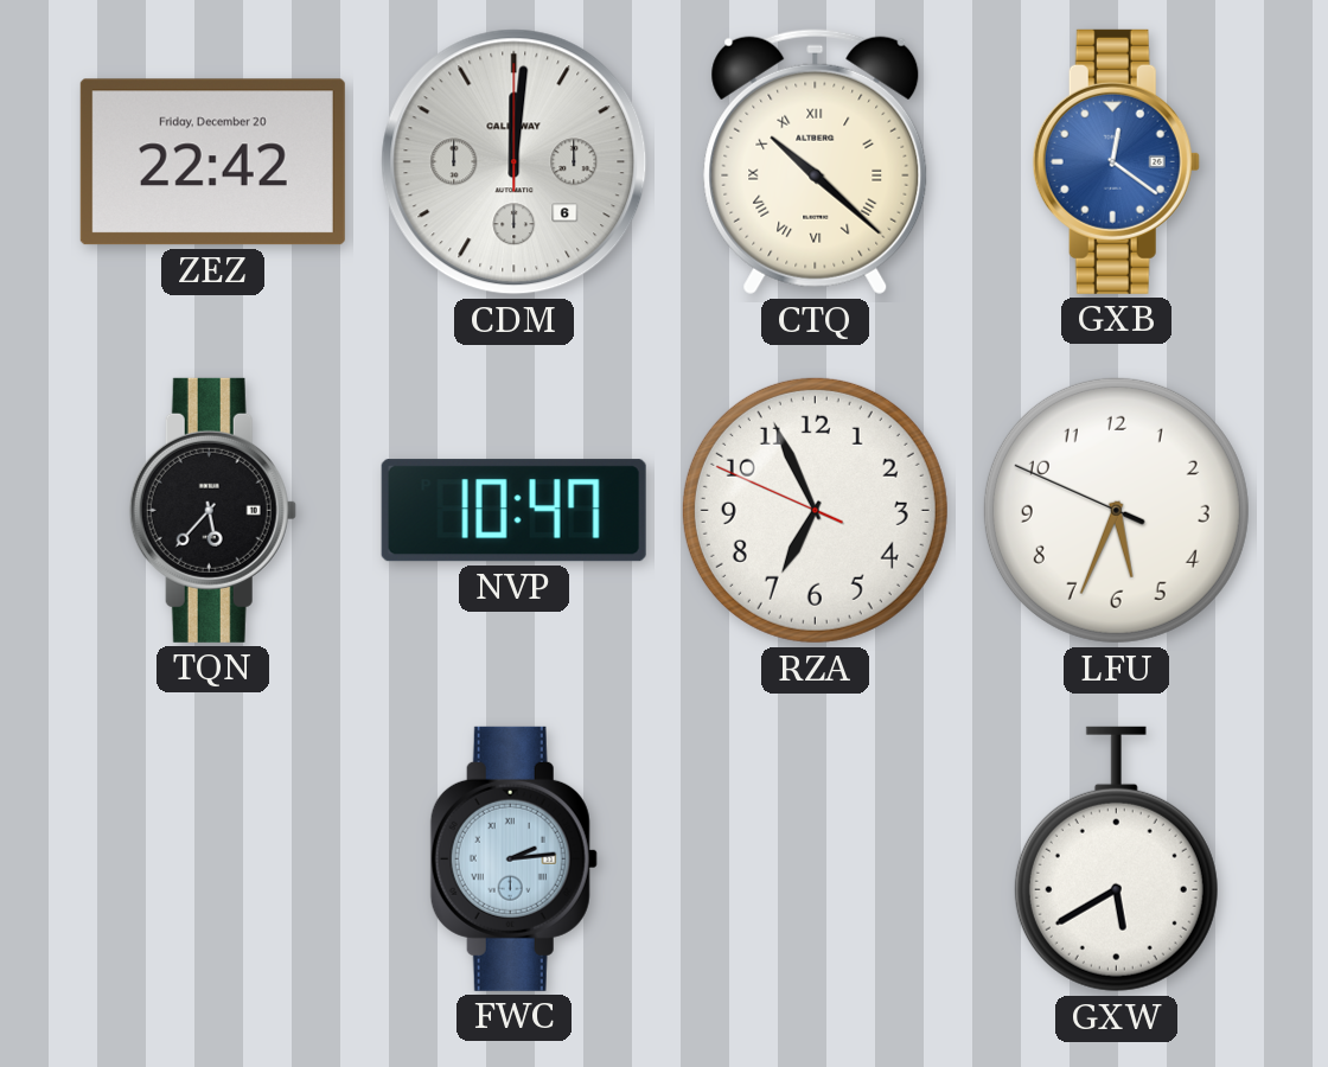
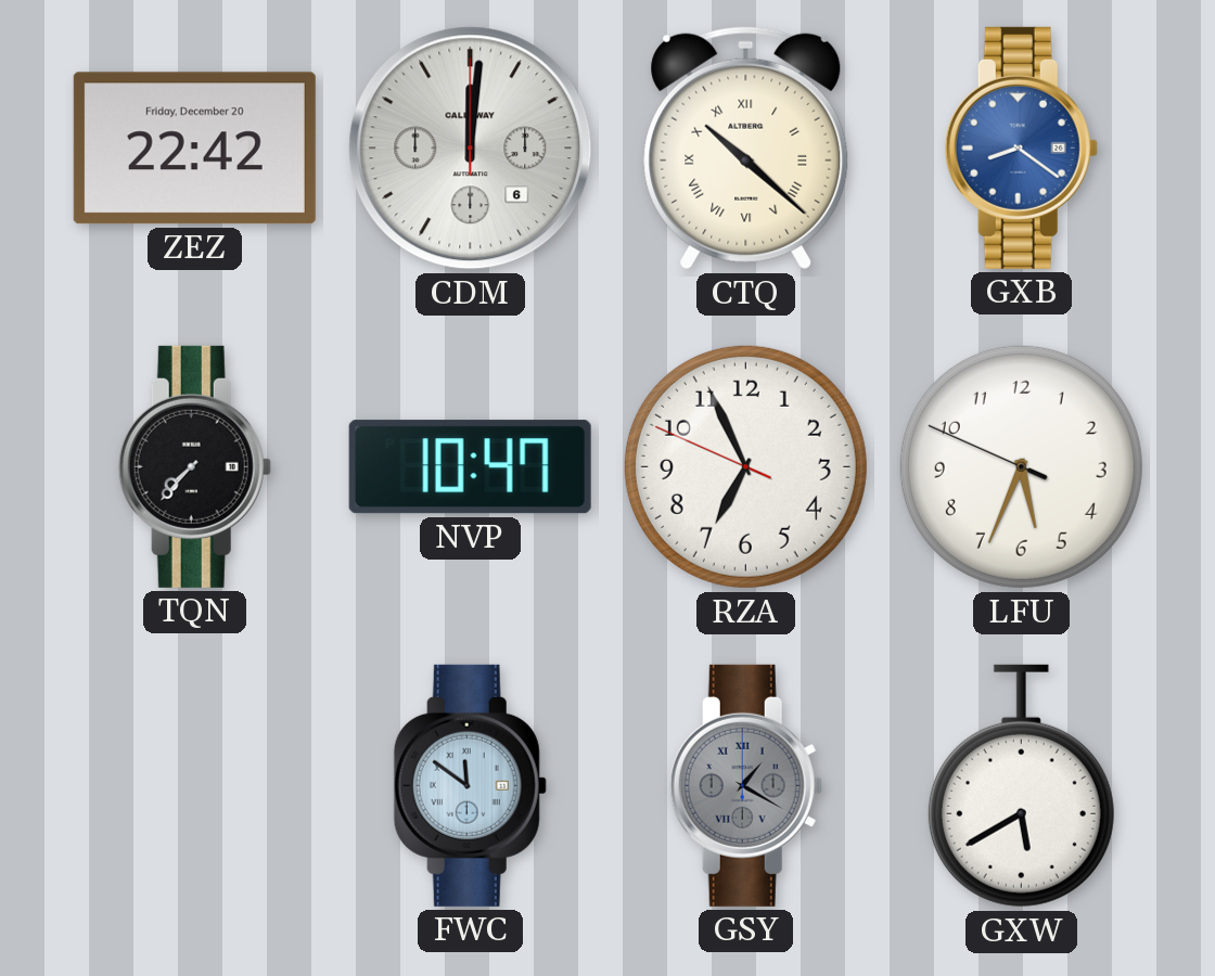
GXB: 12:21 -> 8:21
TQN: 5:37 -> 7:37
FWC: 2:14 -> 11:51
GSY: none -> 1:20
